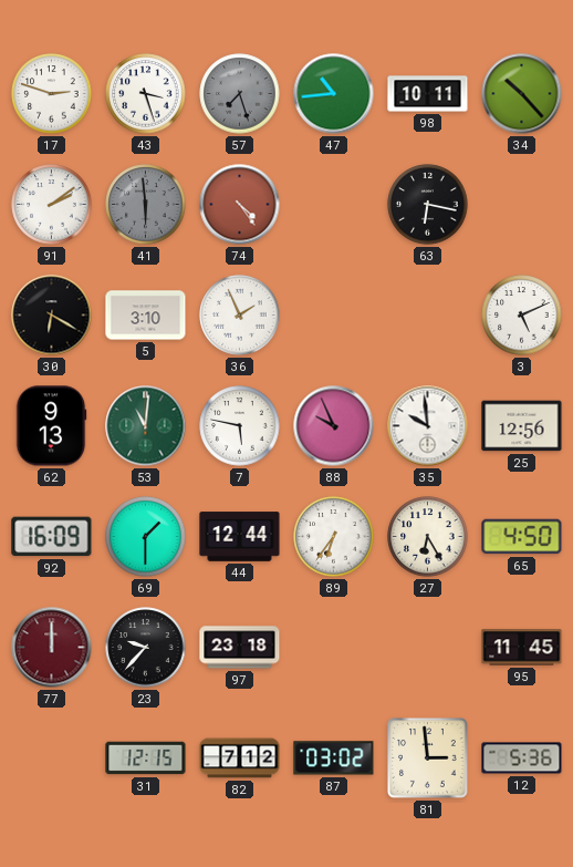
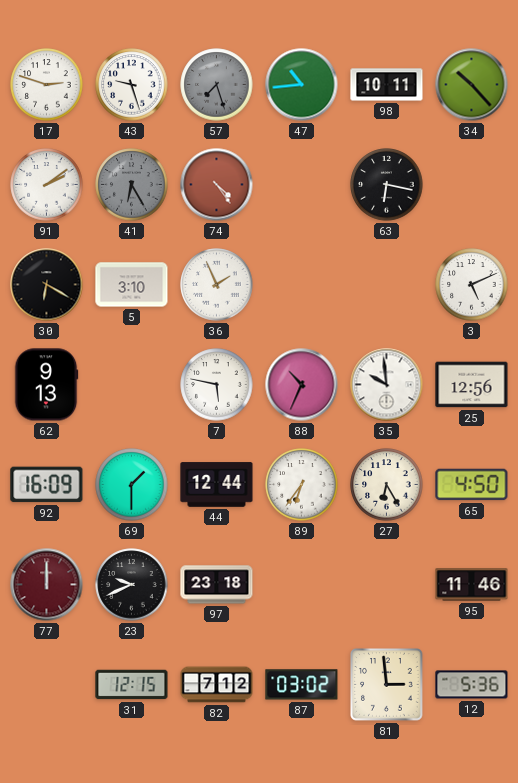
43: 3:27 -> 9:27
41: 5:59 -> 6:25
53: 11:01 -> none
88: 9:56 -> 10:34
23: 9:37 -> 9:41
95: 11:45 -> 11:46
